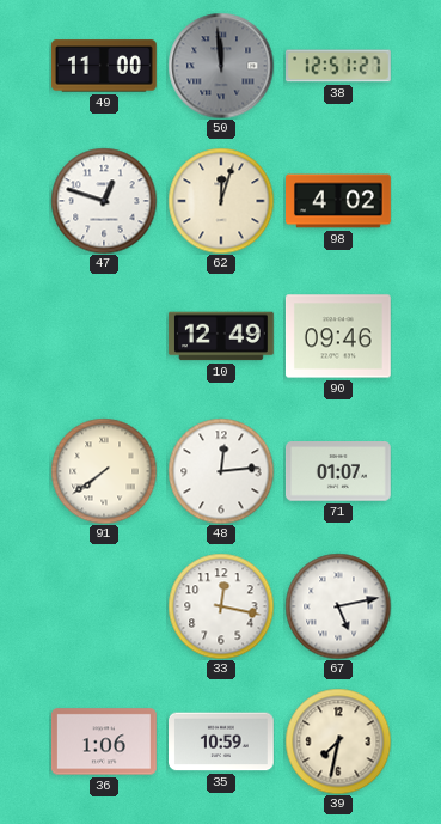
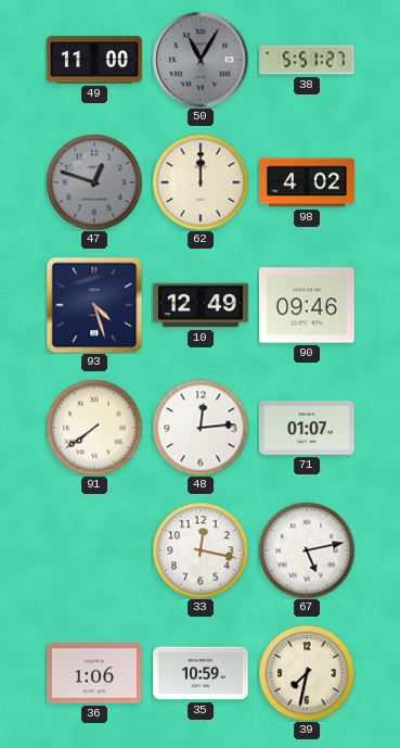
50: 11:59 -> 11:05
38: 12:51 -> 5:51
47 dial: white -> grey
62: 12:03 -> 12:00
93: none -> 4:27
